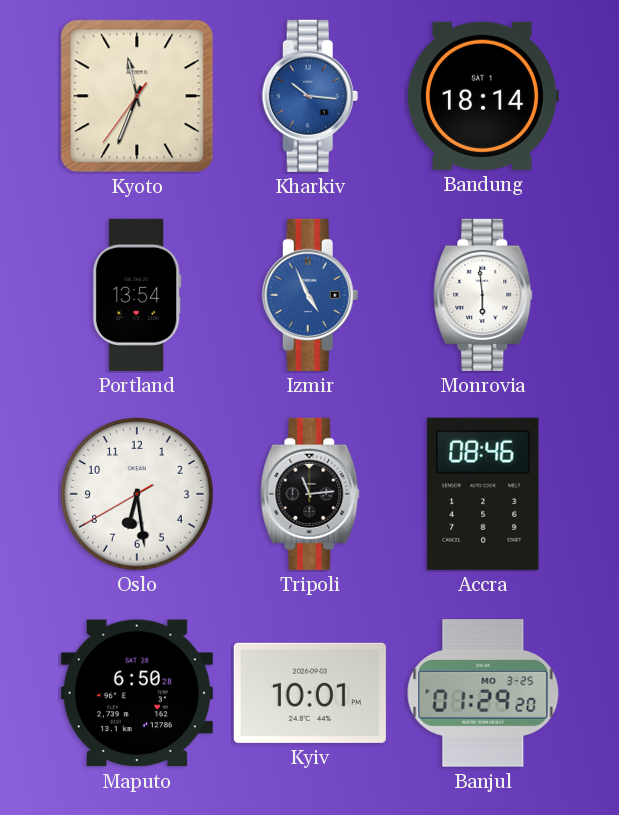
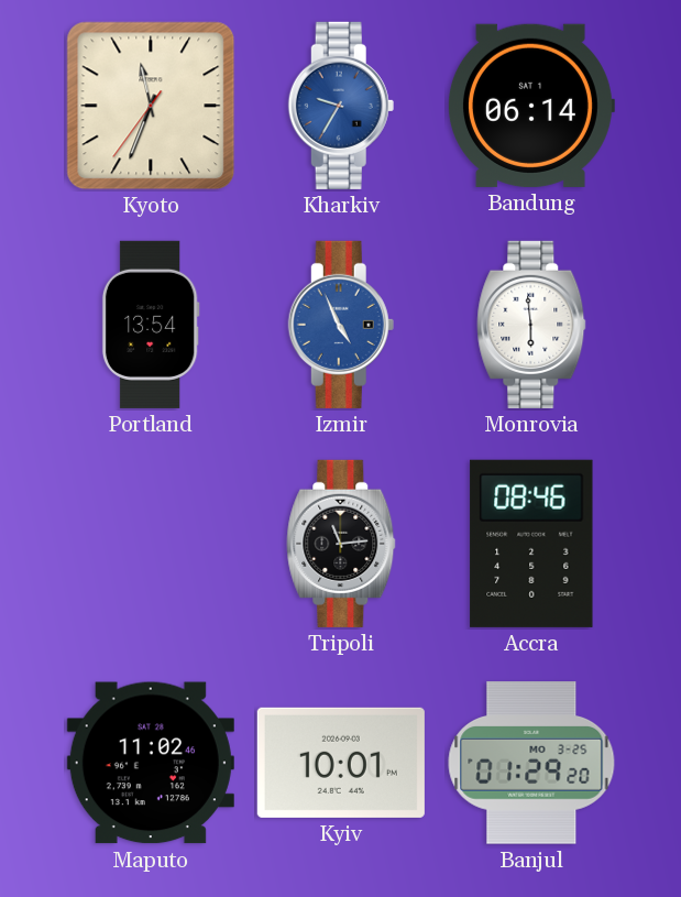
Kharkiv: 10:16 -> 9:35
Bandung: 18:14 -> 06:14
Oslo: 6:28 -> none
Maputo: 6:50 -> 11:02
